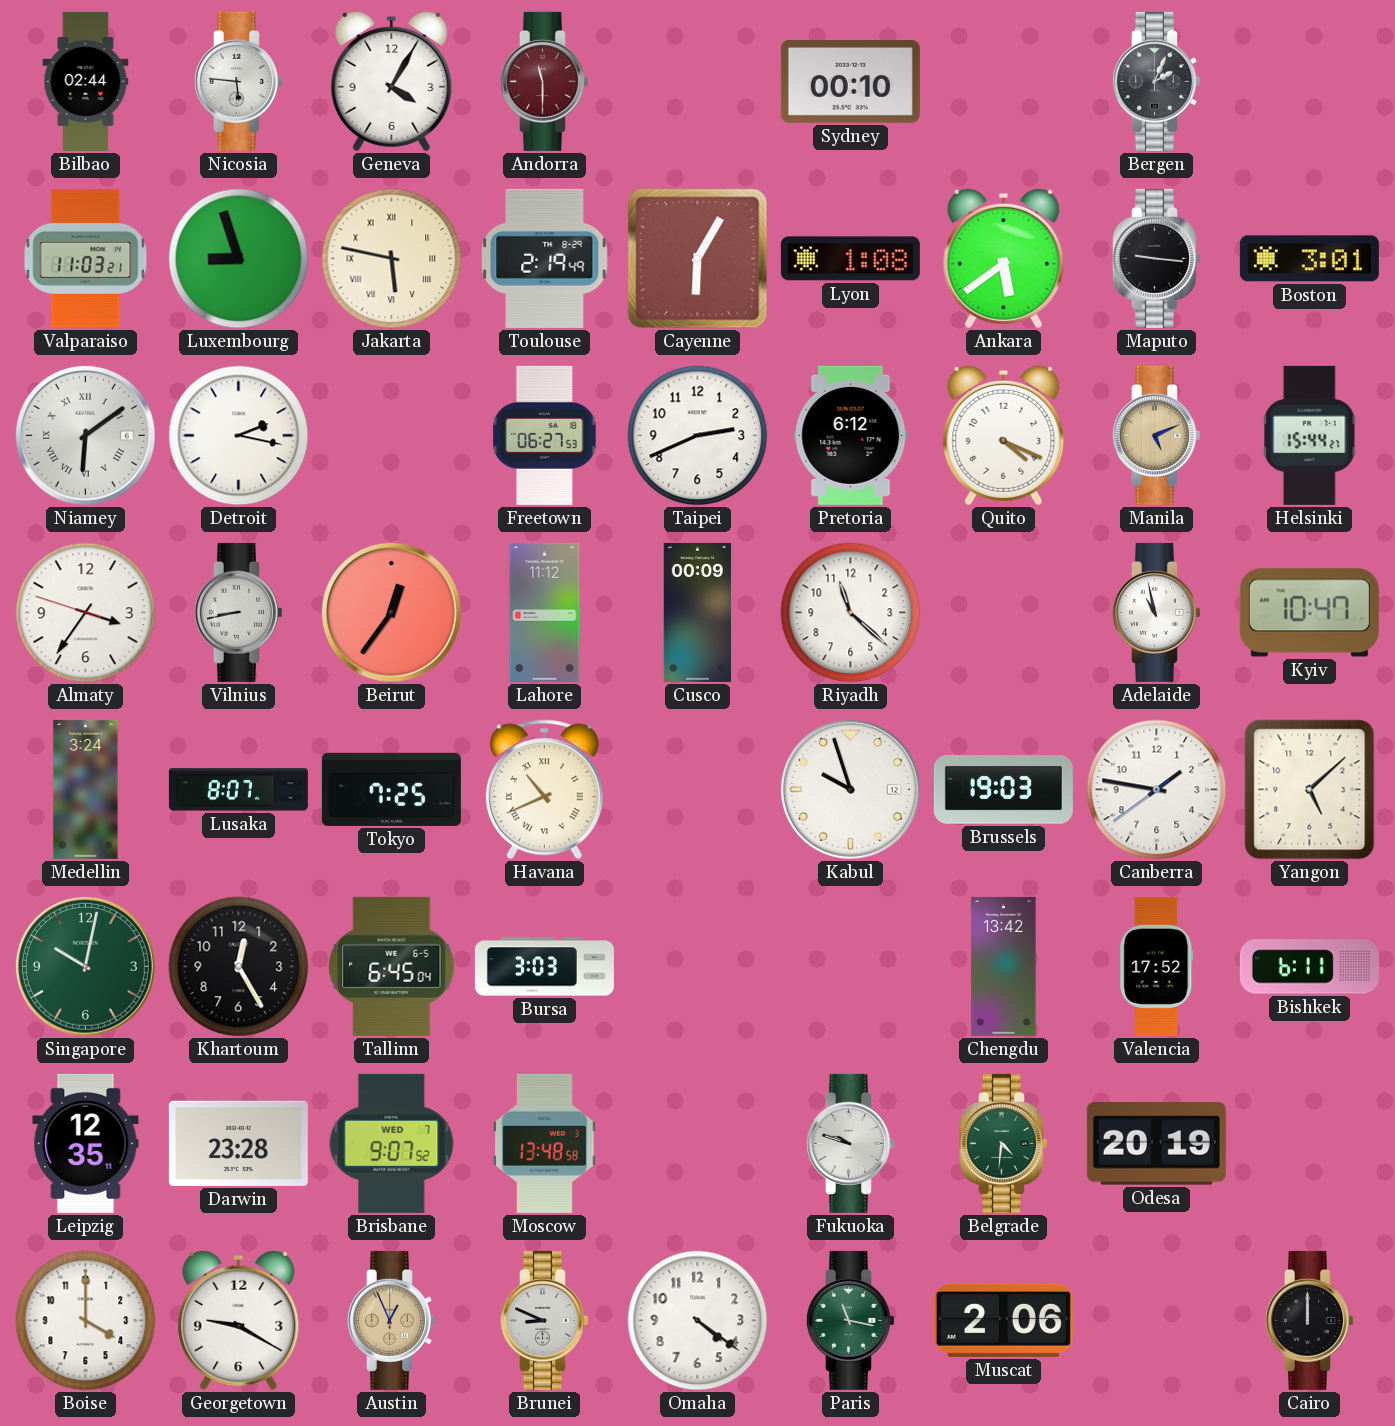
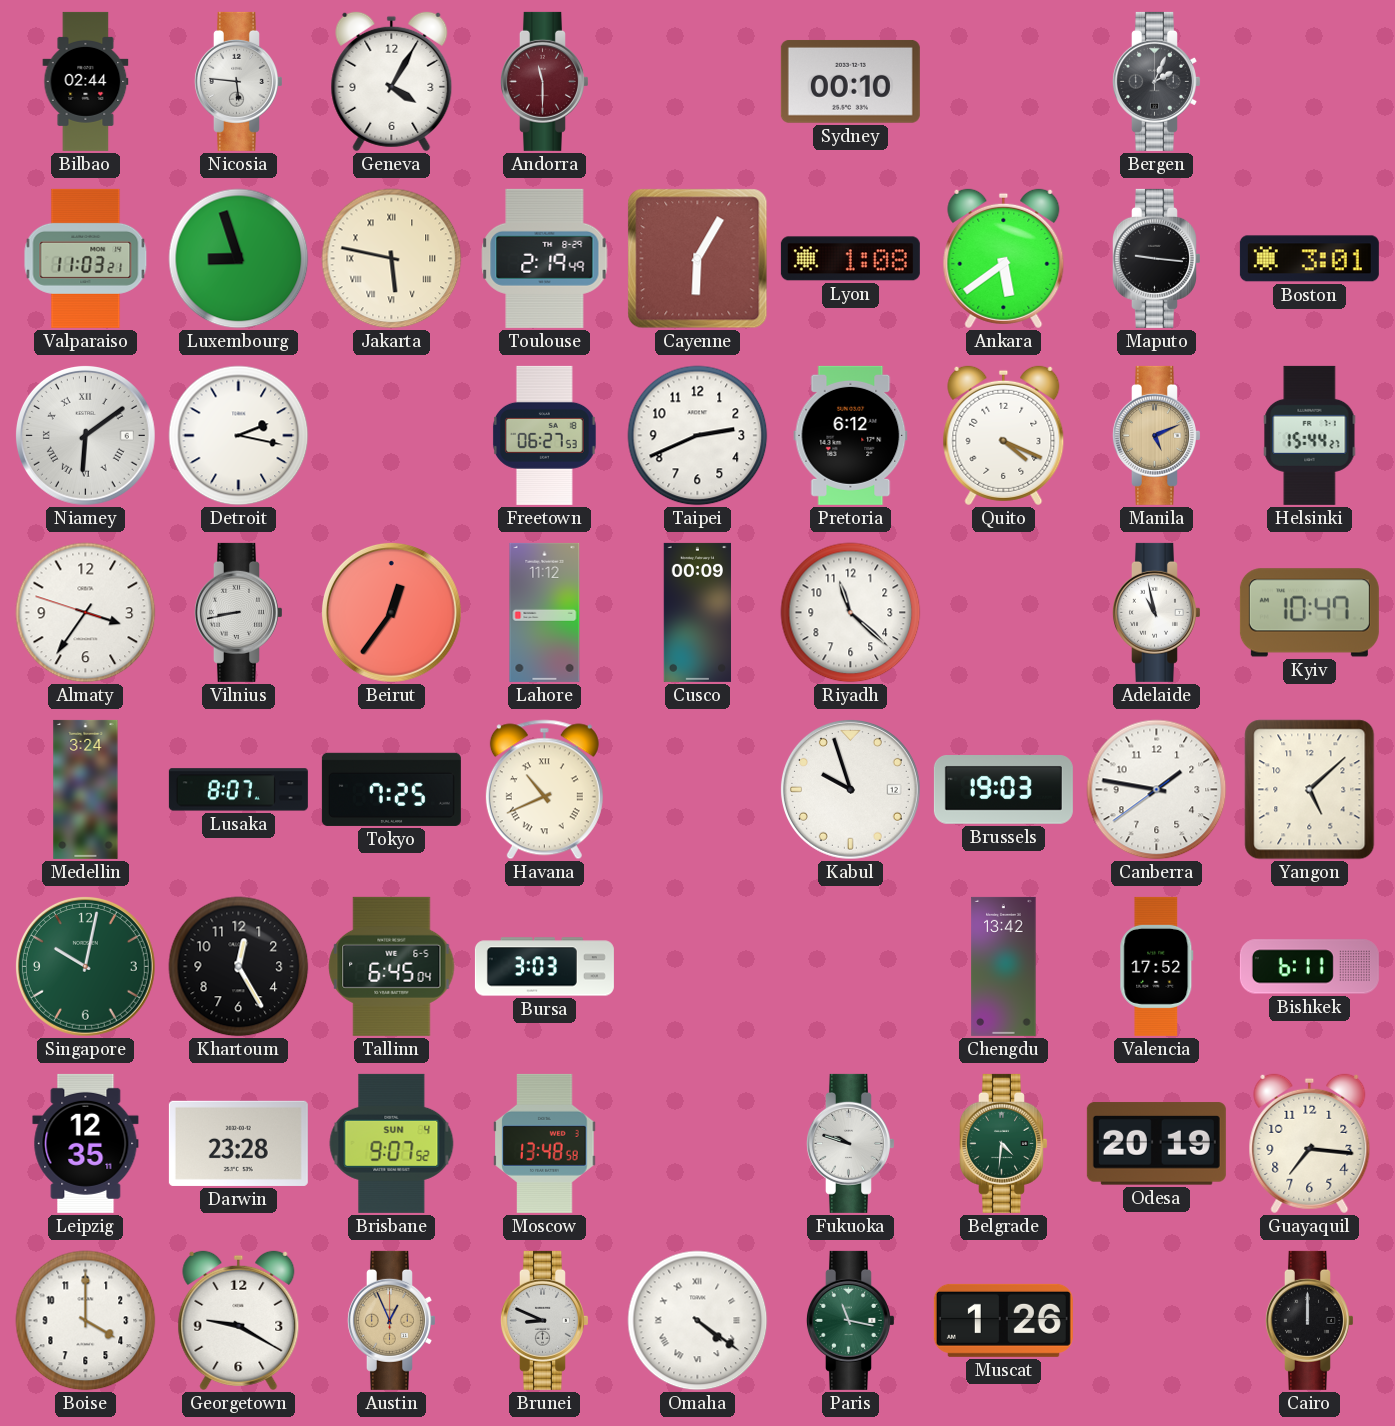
Brisbane date: WED 7 -> SUN 4
Guayaquil: none -> 7:16
Omaha numerals: Arabic -> Roman
Muscat: 2:06 -> 1:26
